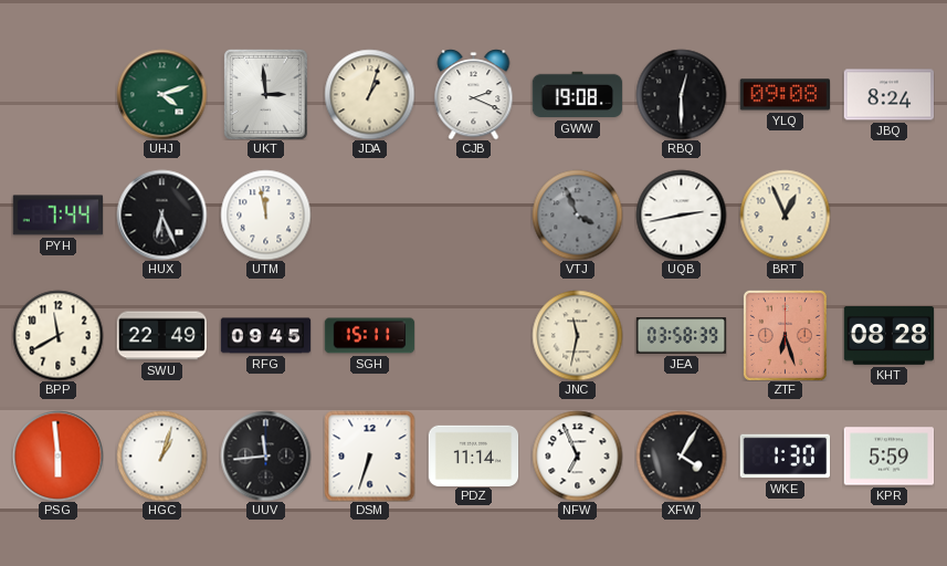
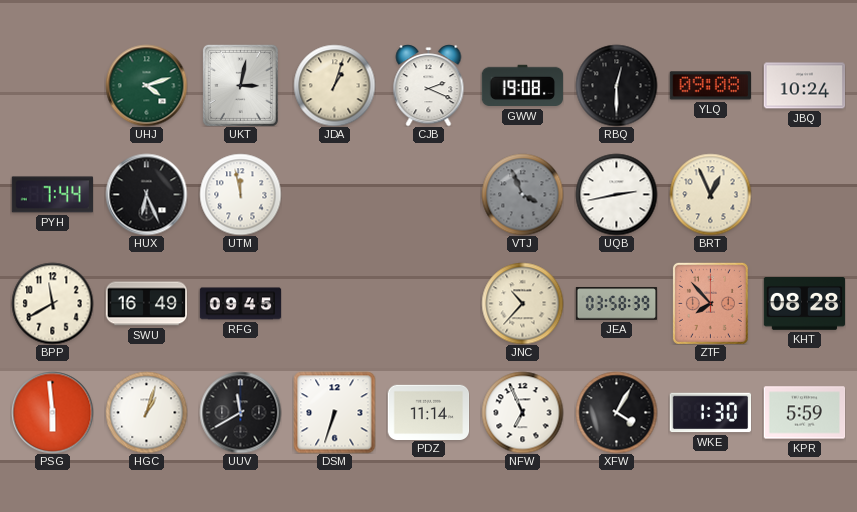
UKT: 2:59 -> 3:02
JBQ: 8:24 -> 10:24
SWU: 22:49 -> 16:49
SGH: 15:11 -> none
JNC: 11:32 -> 10:37
ZTF: 6:27 -> 7:53
UUV: 11:44 -> 11:40
